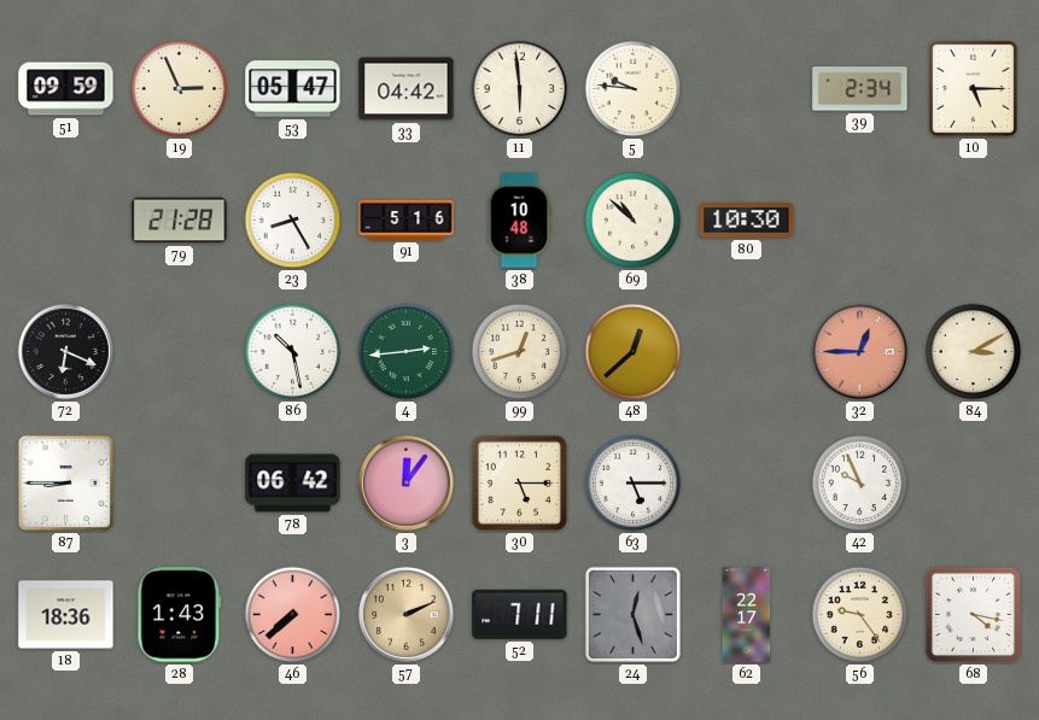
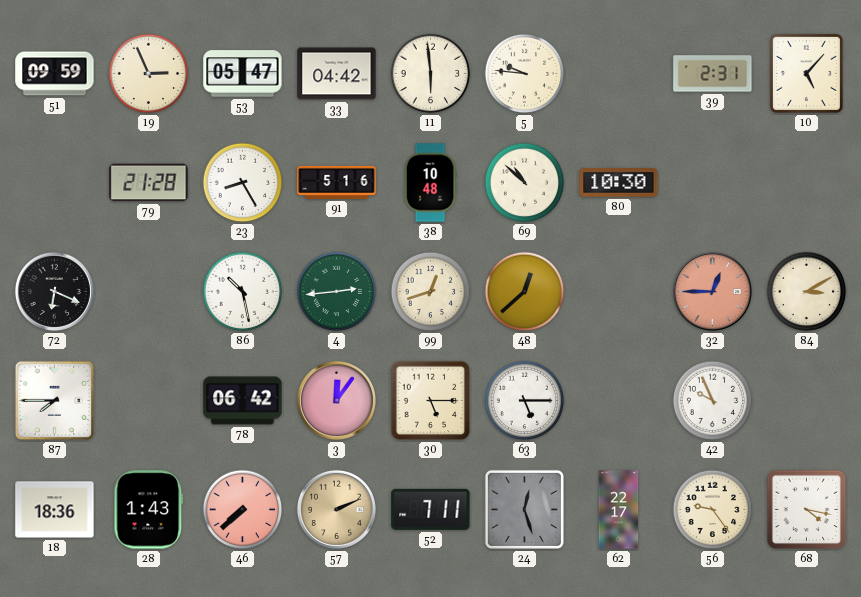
39: 2:34 -> 2:31
10: 5:15 -> 5:07
87: 8:45 -> 7:45
